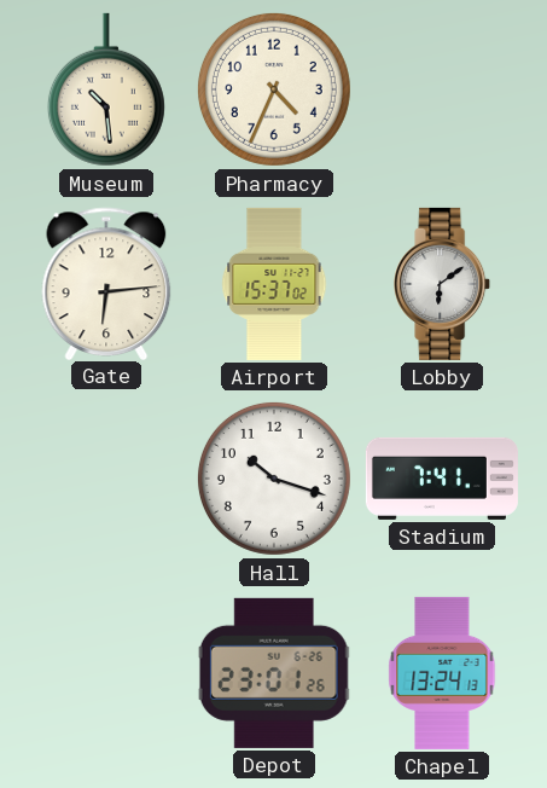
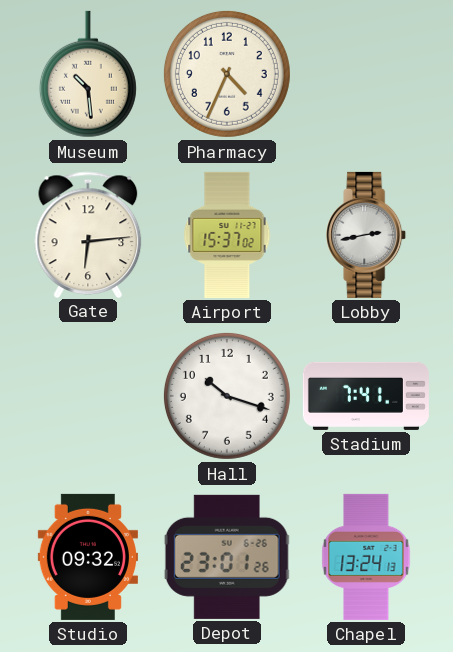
Lobby: 6:09 -> 2:43
Studio: none -> 09:32
